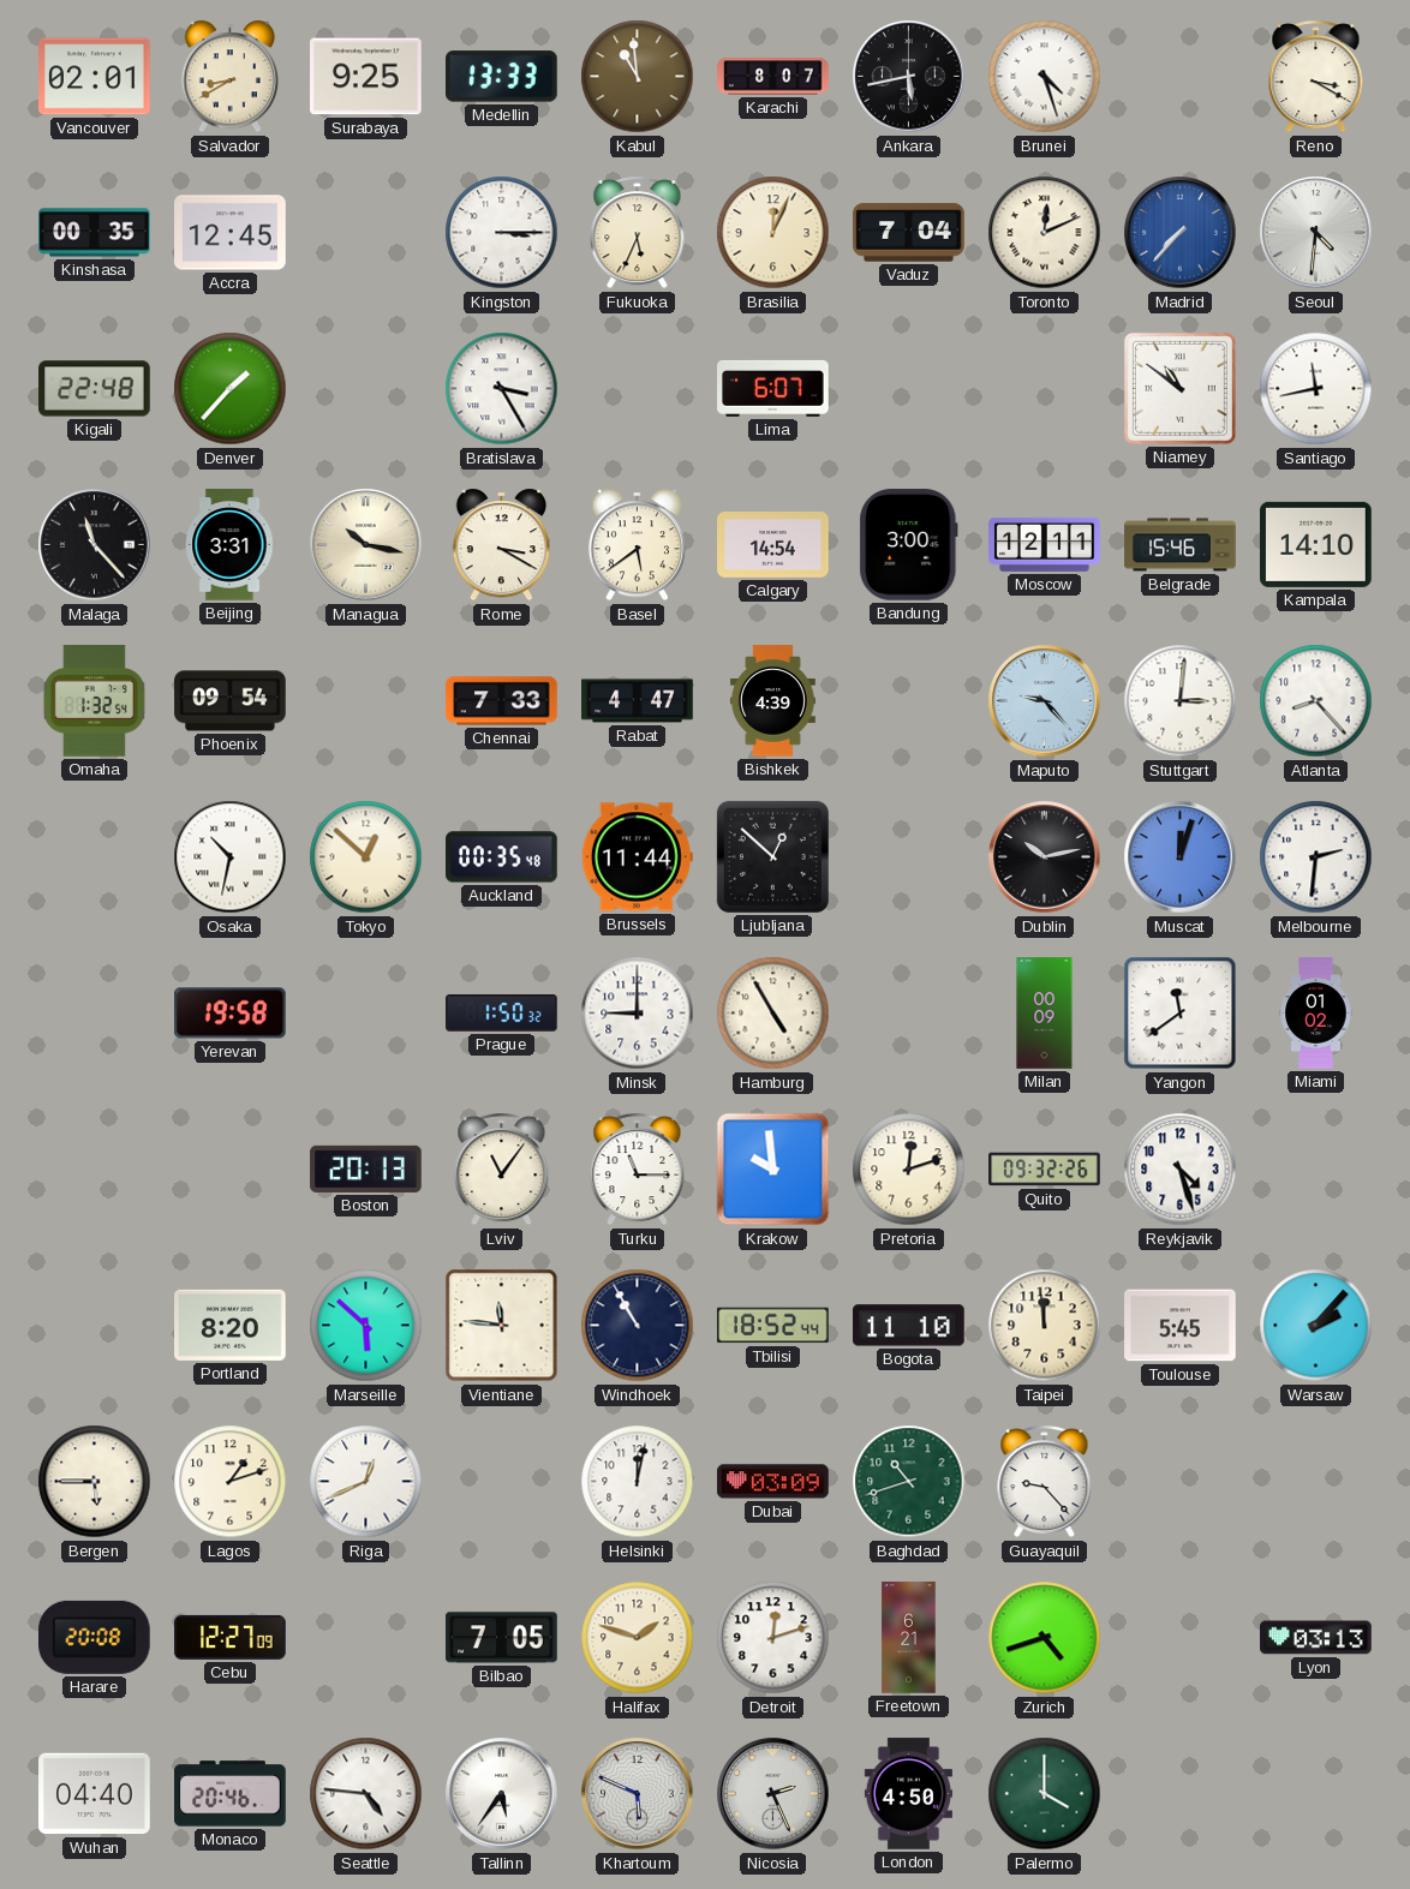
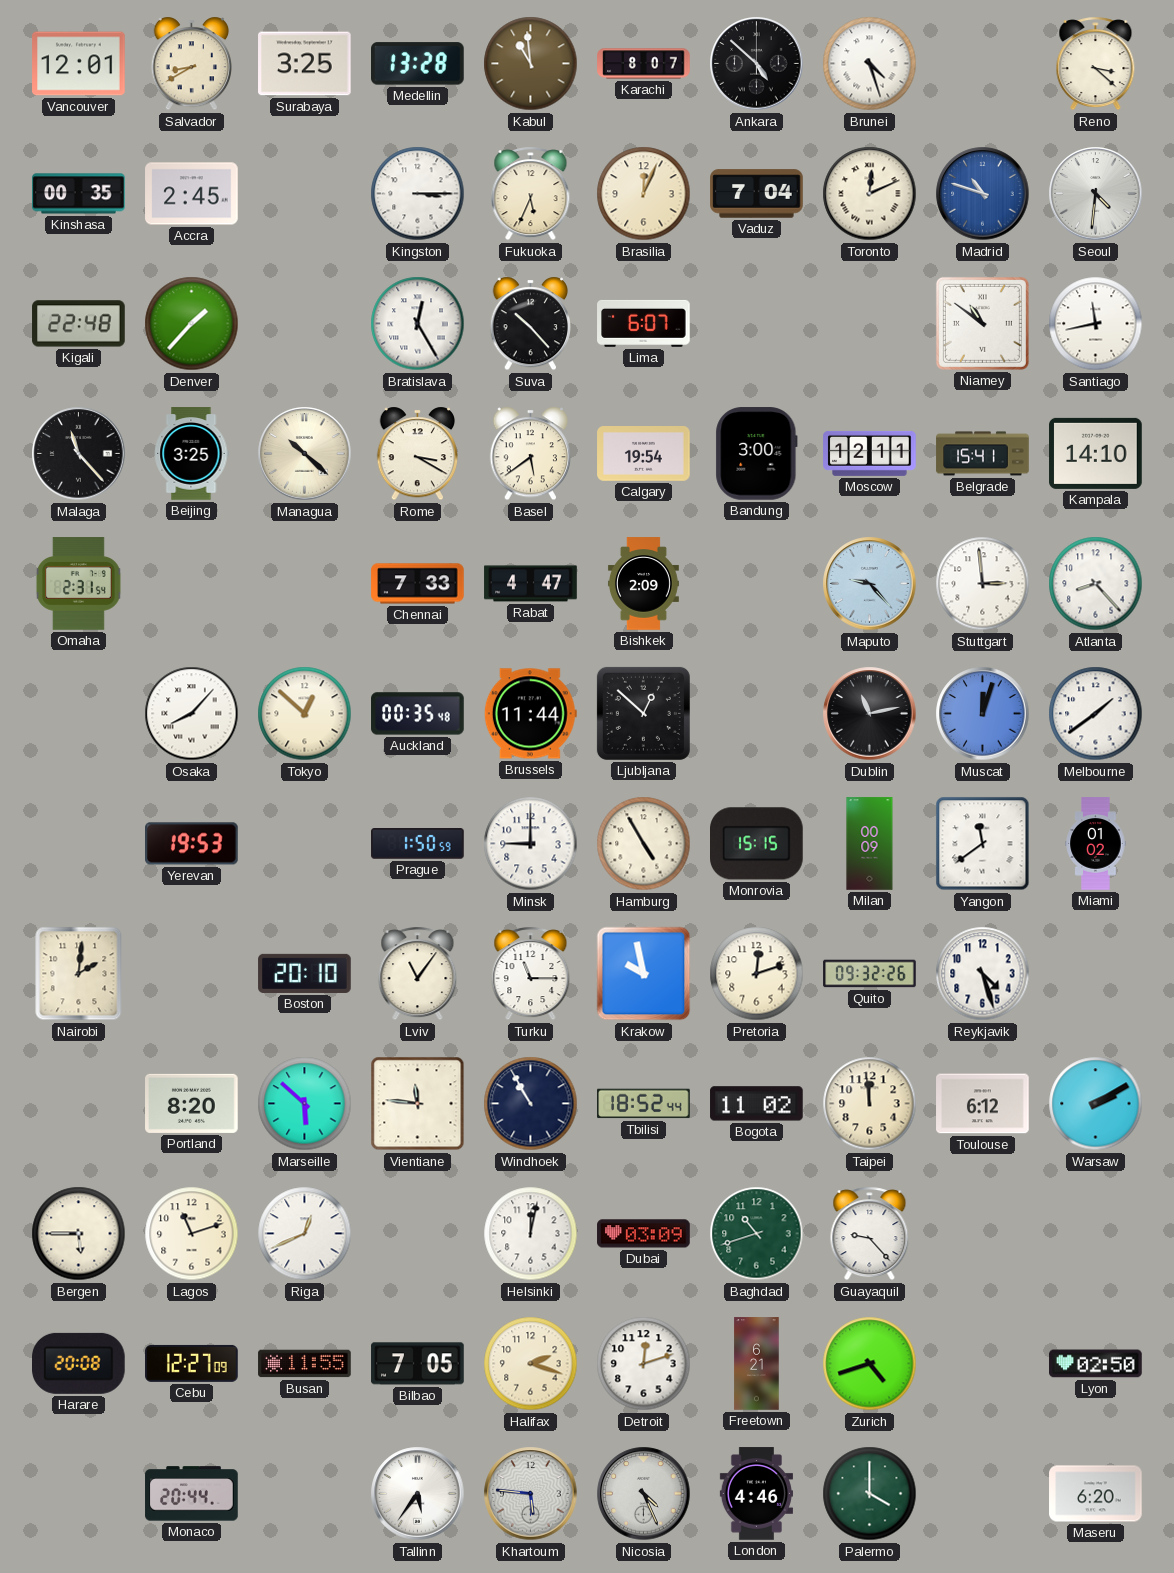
Vancouver: 02:01 -> 12:01
Surabaya: 9:25 -> 3:25
Medellin: 13:33 -> 13:28
Ankara: 5:43 -> 4:52
Reno: 3:20 -> 3:22
Accra: 12:45 -> 2:45
Madrid: 7:37 -> 10:48
Bratislava: 3:25 -> 12:25
Suva: none -> 10:23
Beijing: 3:31 -> 3:25
Managua: 10:17 -> 10:22
Calgary: 14:54 -> 19:54
Belgrade: 15:46 -> 15:41
Omaha: 1:32 -> 2:31
Phoenix: 09:54 -> none
Bishkek: 4:39 -> 2:09
Stuttgart: 3:01 -> 2:59
Osaka: 10:32 -> 8:07
Dublin: 10:13 -> 11:13
Melbourne: 2:31 -> 1:39
Yerevan: 19:58 -> 19:53
Prague: 1:50:32 -> 1:50:59
Monrovia: none -> 15:15
Nairobi: none -> 2:01
Boston: 20:13 -> 20:10
Krakow: 9:59 -> 9:58
Bogota: 11:10 -> 11:02
Toulouse: 5:45 -> 6:12
Warsaw: 2:07 -> 2:10
Lagos: 1:12 -> 11:12
Busan: none -> 11:55
Halifax: 1:48 -> 2:18
Lyon: 03:13 -> 02:50
Wuhan: 04:40 -> none
Monaco: 20:46 -> 20:44
Seattle: 4:46 -> none
Khartoum: 5:49 -> 5:46
Nicosia: 2:26 -> 4:26
London: 4:50 -> 4:46
Maseru: none -> 6:20
